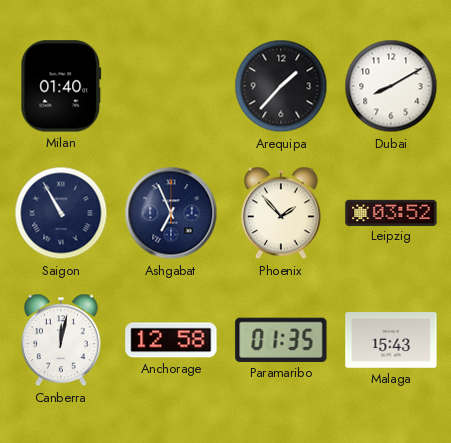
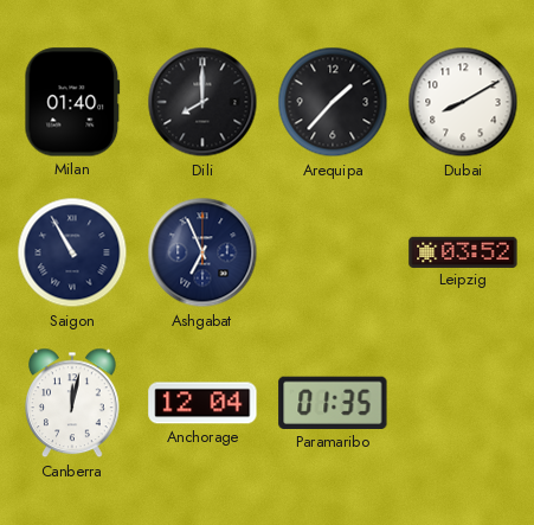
Dili: none -> 8:00
Phoenix: 1:53 -> none
Anchorage: 12:58 -> 12:04
Malaga: 15:43 -> none
